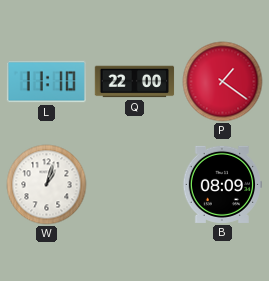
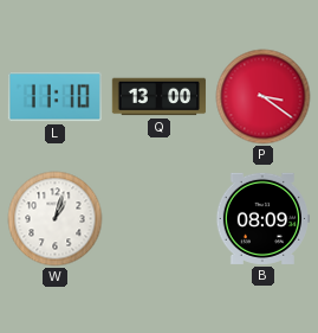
Q: 22:00 -> 13:00
P: 1:21 -> 3:21
